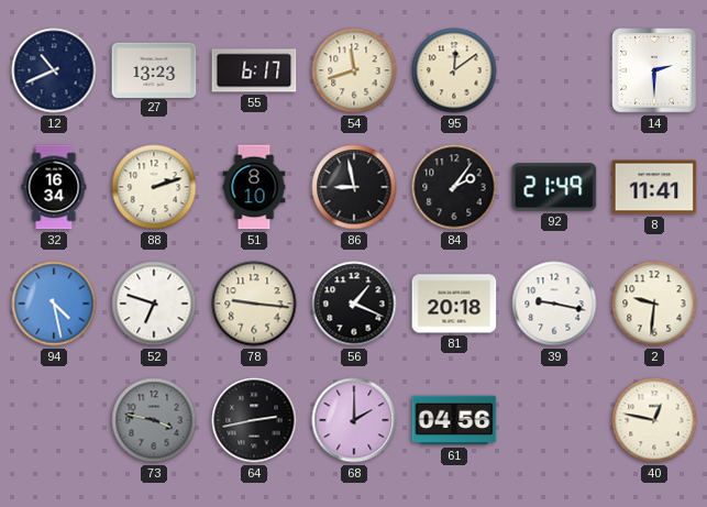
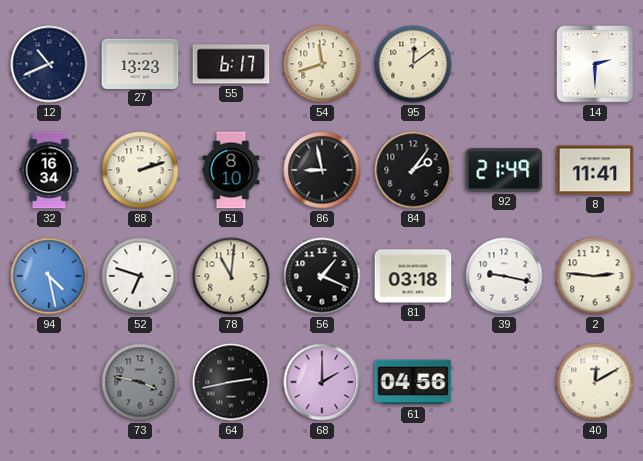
78: 9:16 -> 11:01
81: 20:18 -> 03:18
2: 9:31 -> 2:46
40: 12:47 -> 12:10
